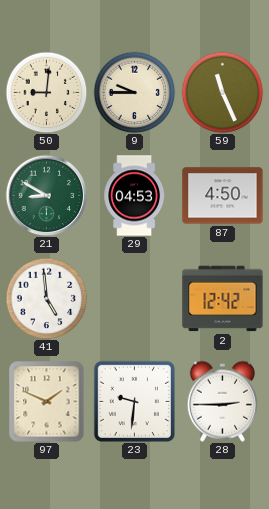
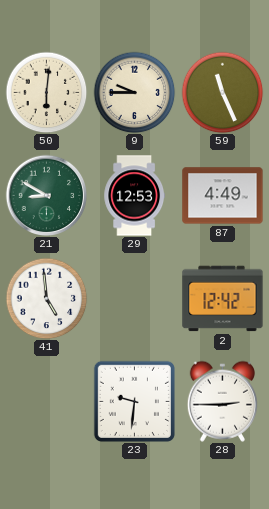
50: 9:01 -> 6:01
29: 04:53 -> 12:53
87: 4:50 -> 4:49
97: 1:49 -> none
